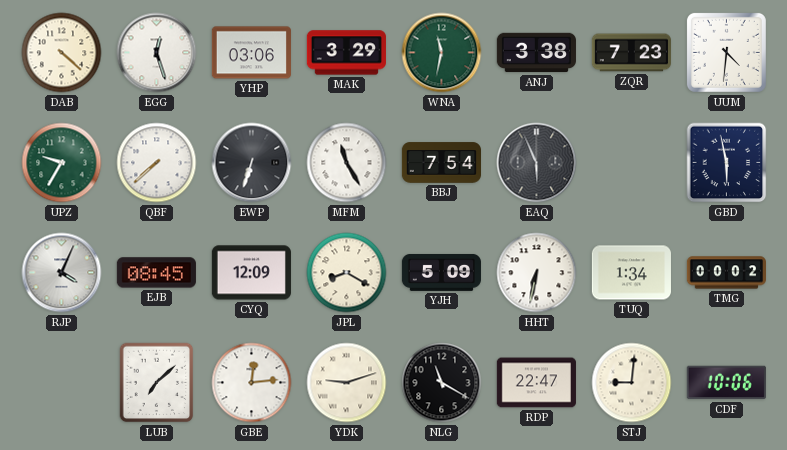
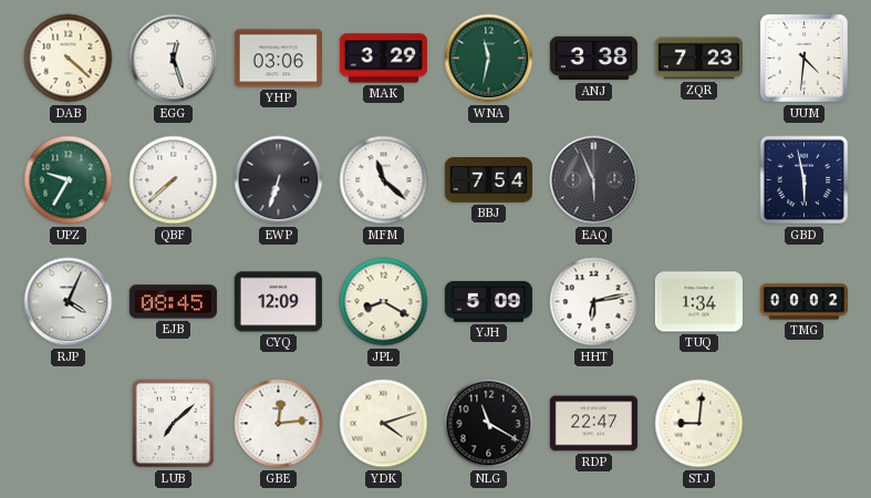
MFM: 11:25 -> 11:22
HHT: 6:32 -> 6:13
YDK: 9:12 -> 4:12
CDF: 10:06 -> none
